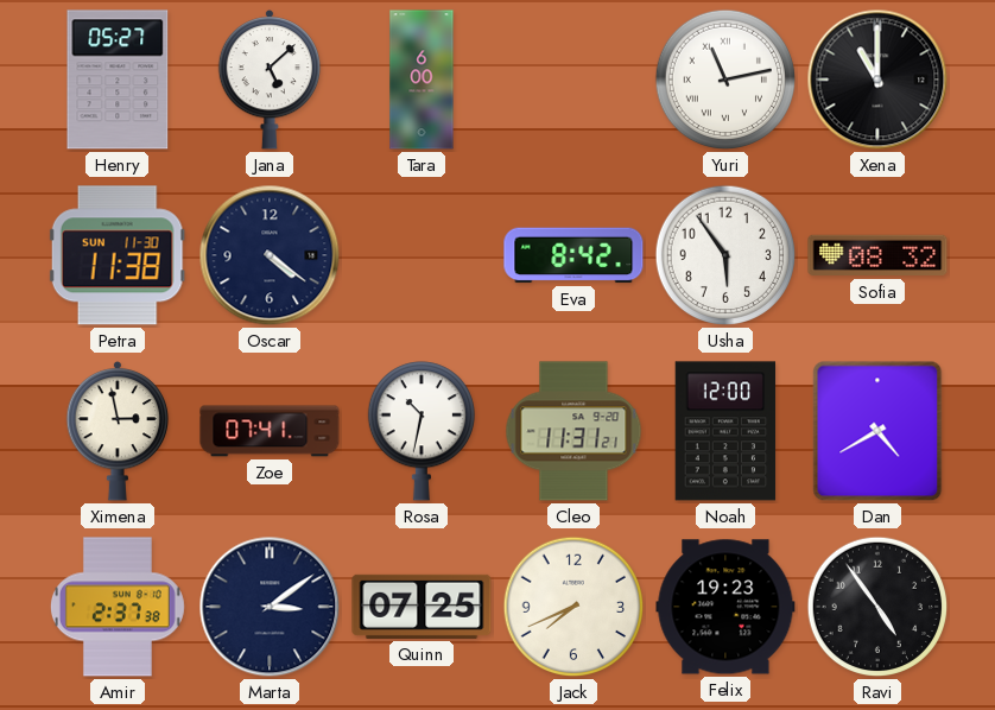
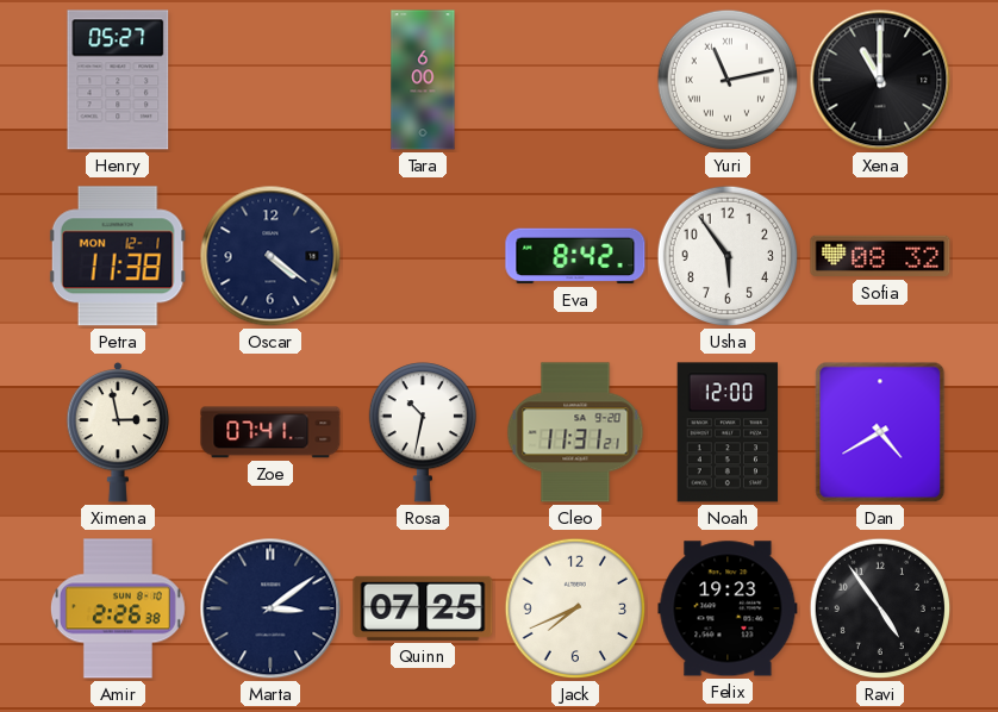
Jana: 5:08 -> none
Petra date: SUN 11-30 -> MON 12-1
Amir: 2:37 -> 2:26
